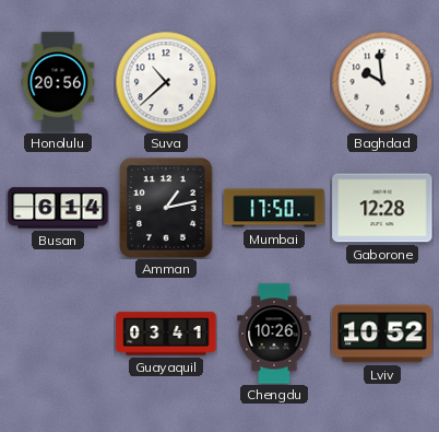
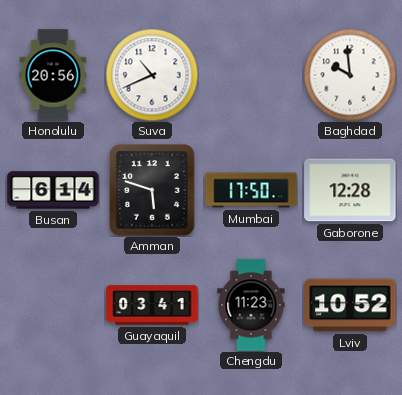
Suva: 10:38 -> 10:41
Amman: 1:13 -> 5:48
Chengdu: 10:26 -> 11:23
